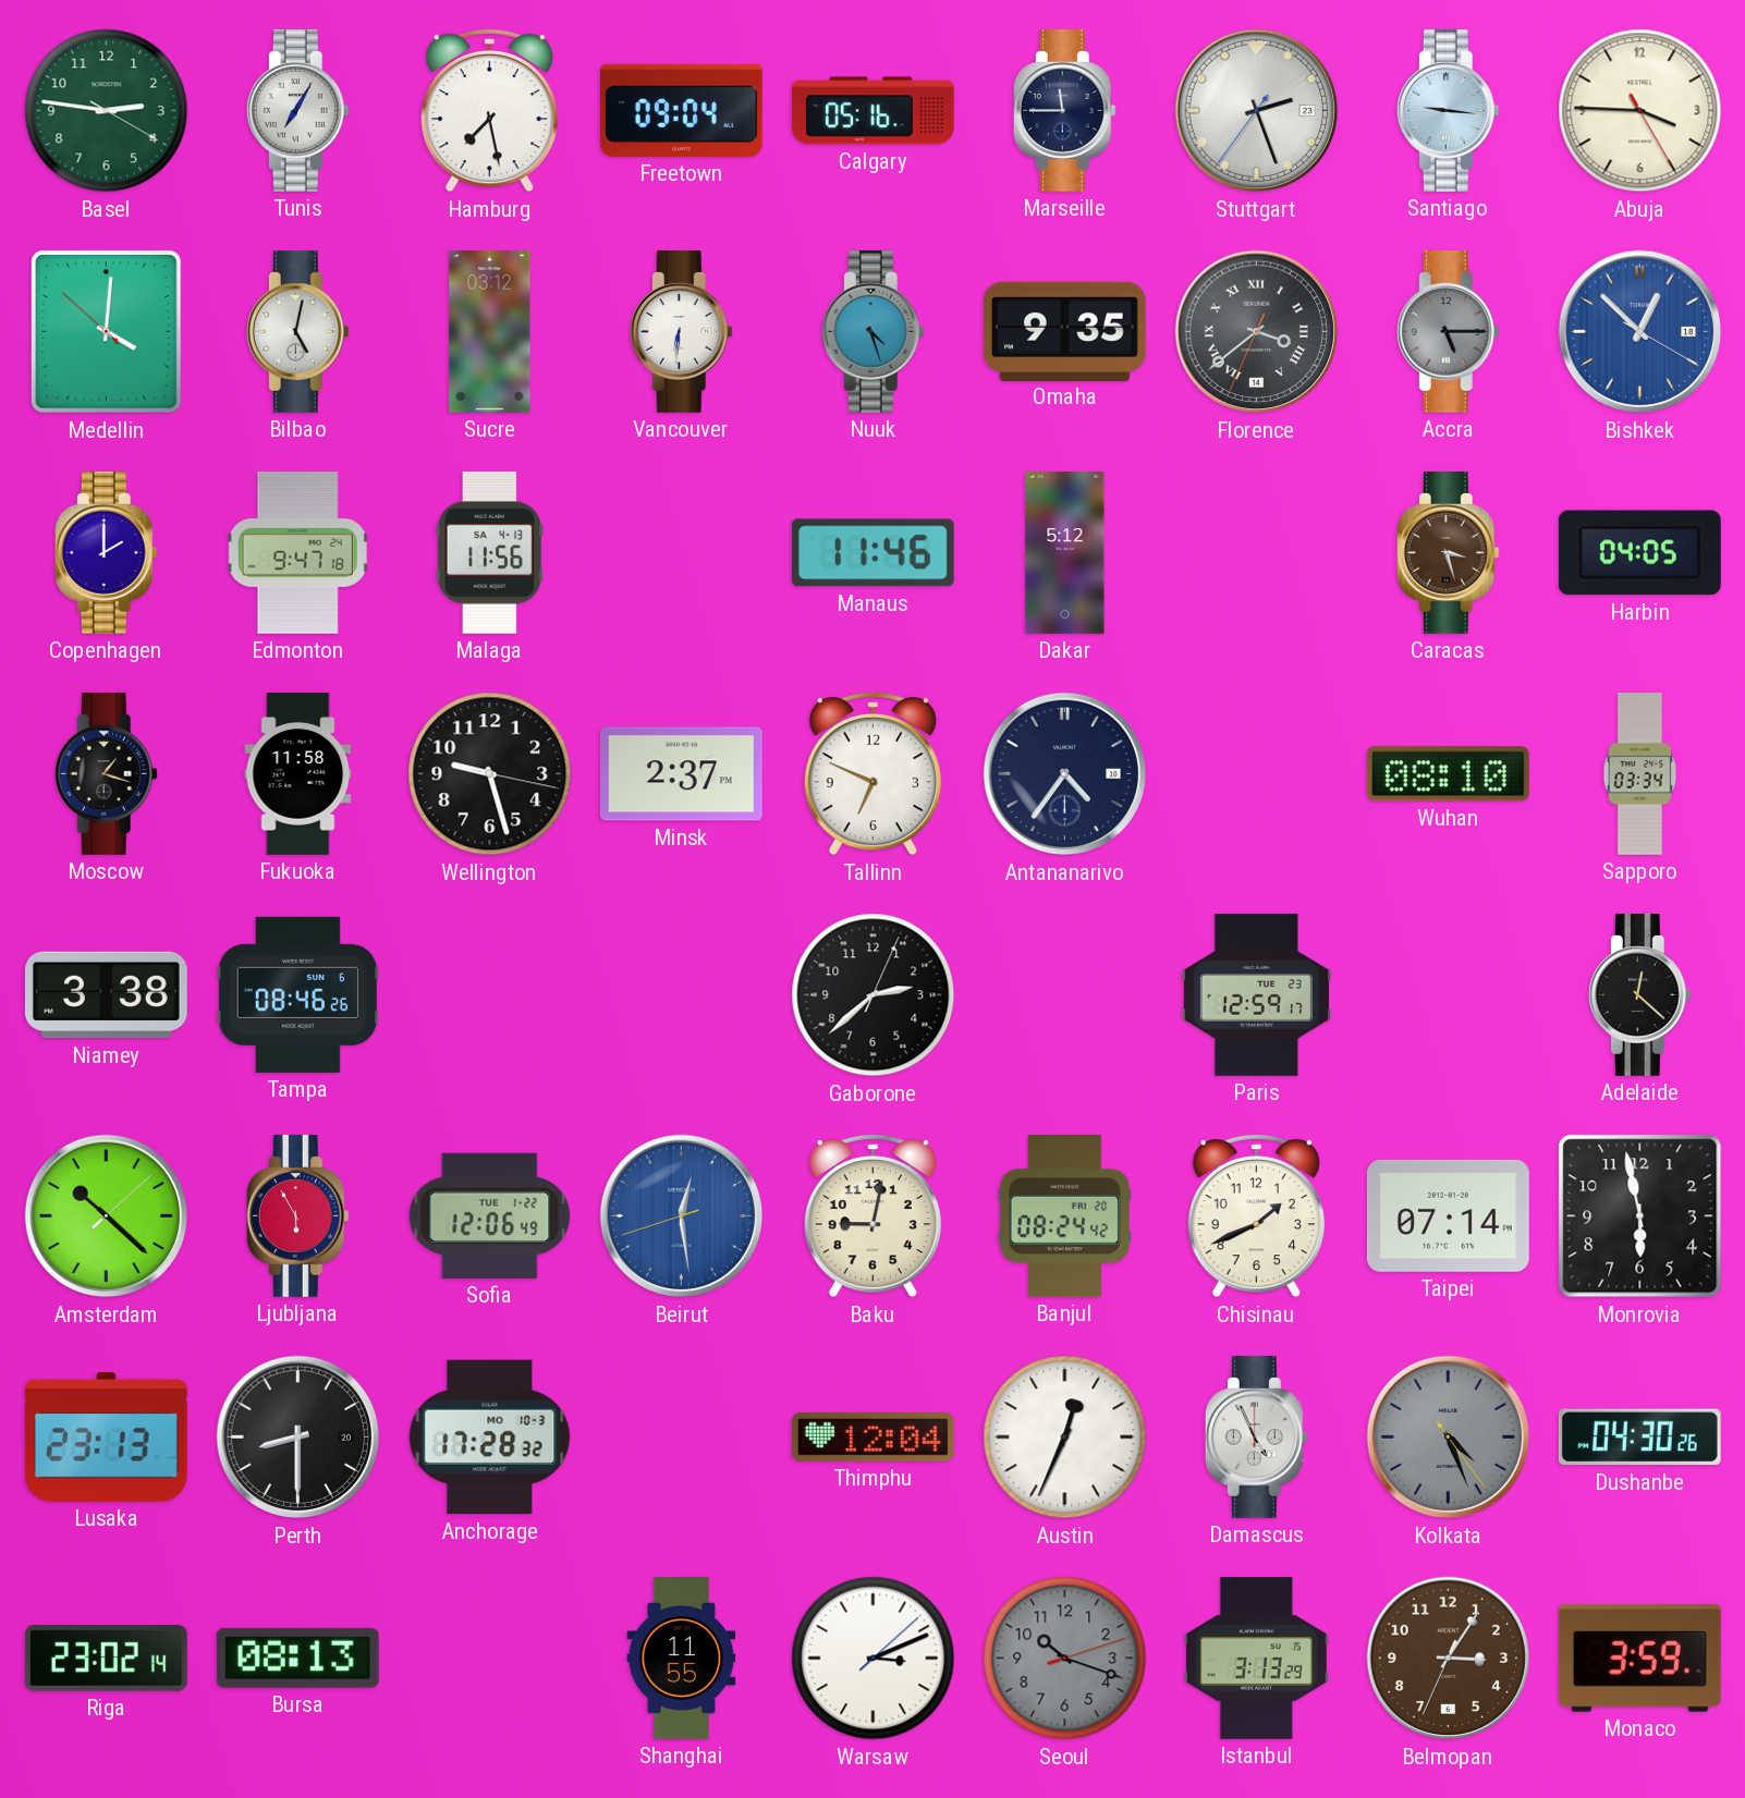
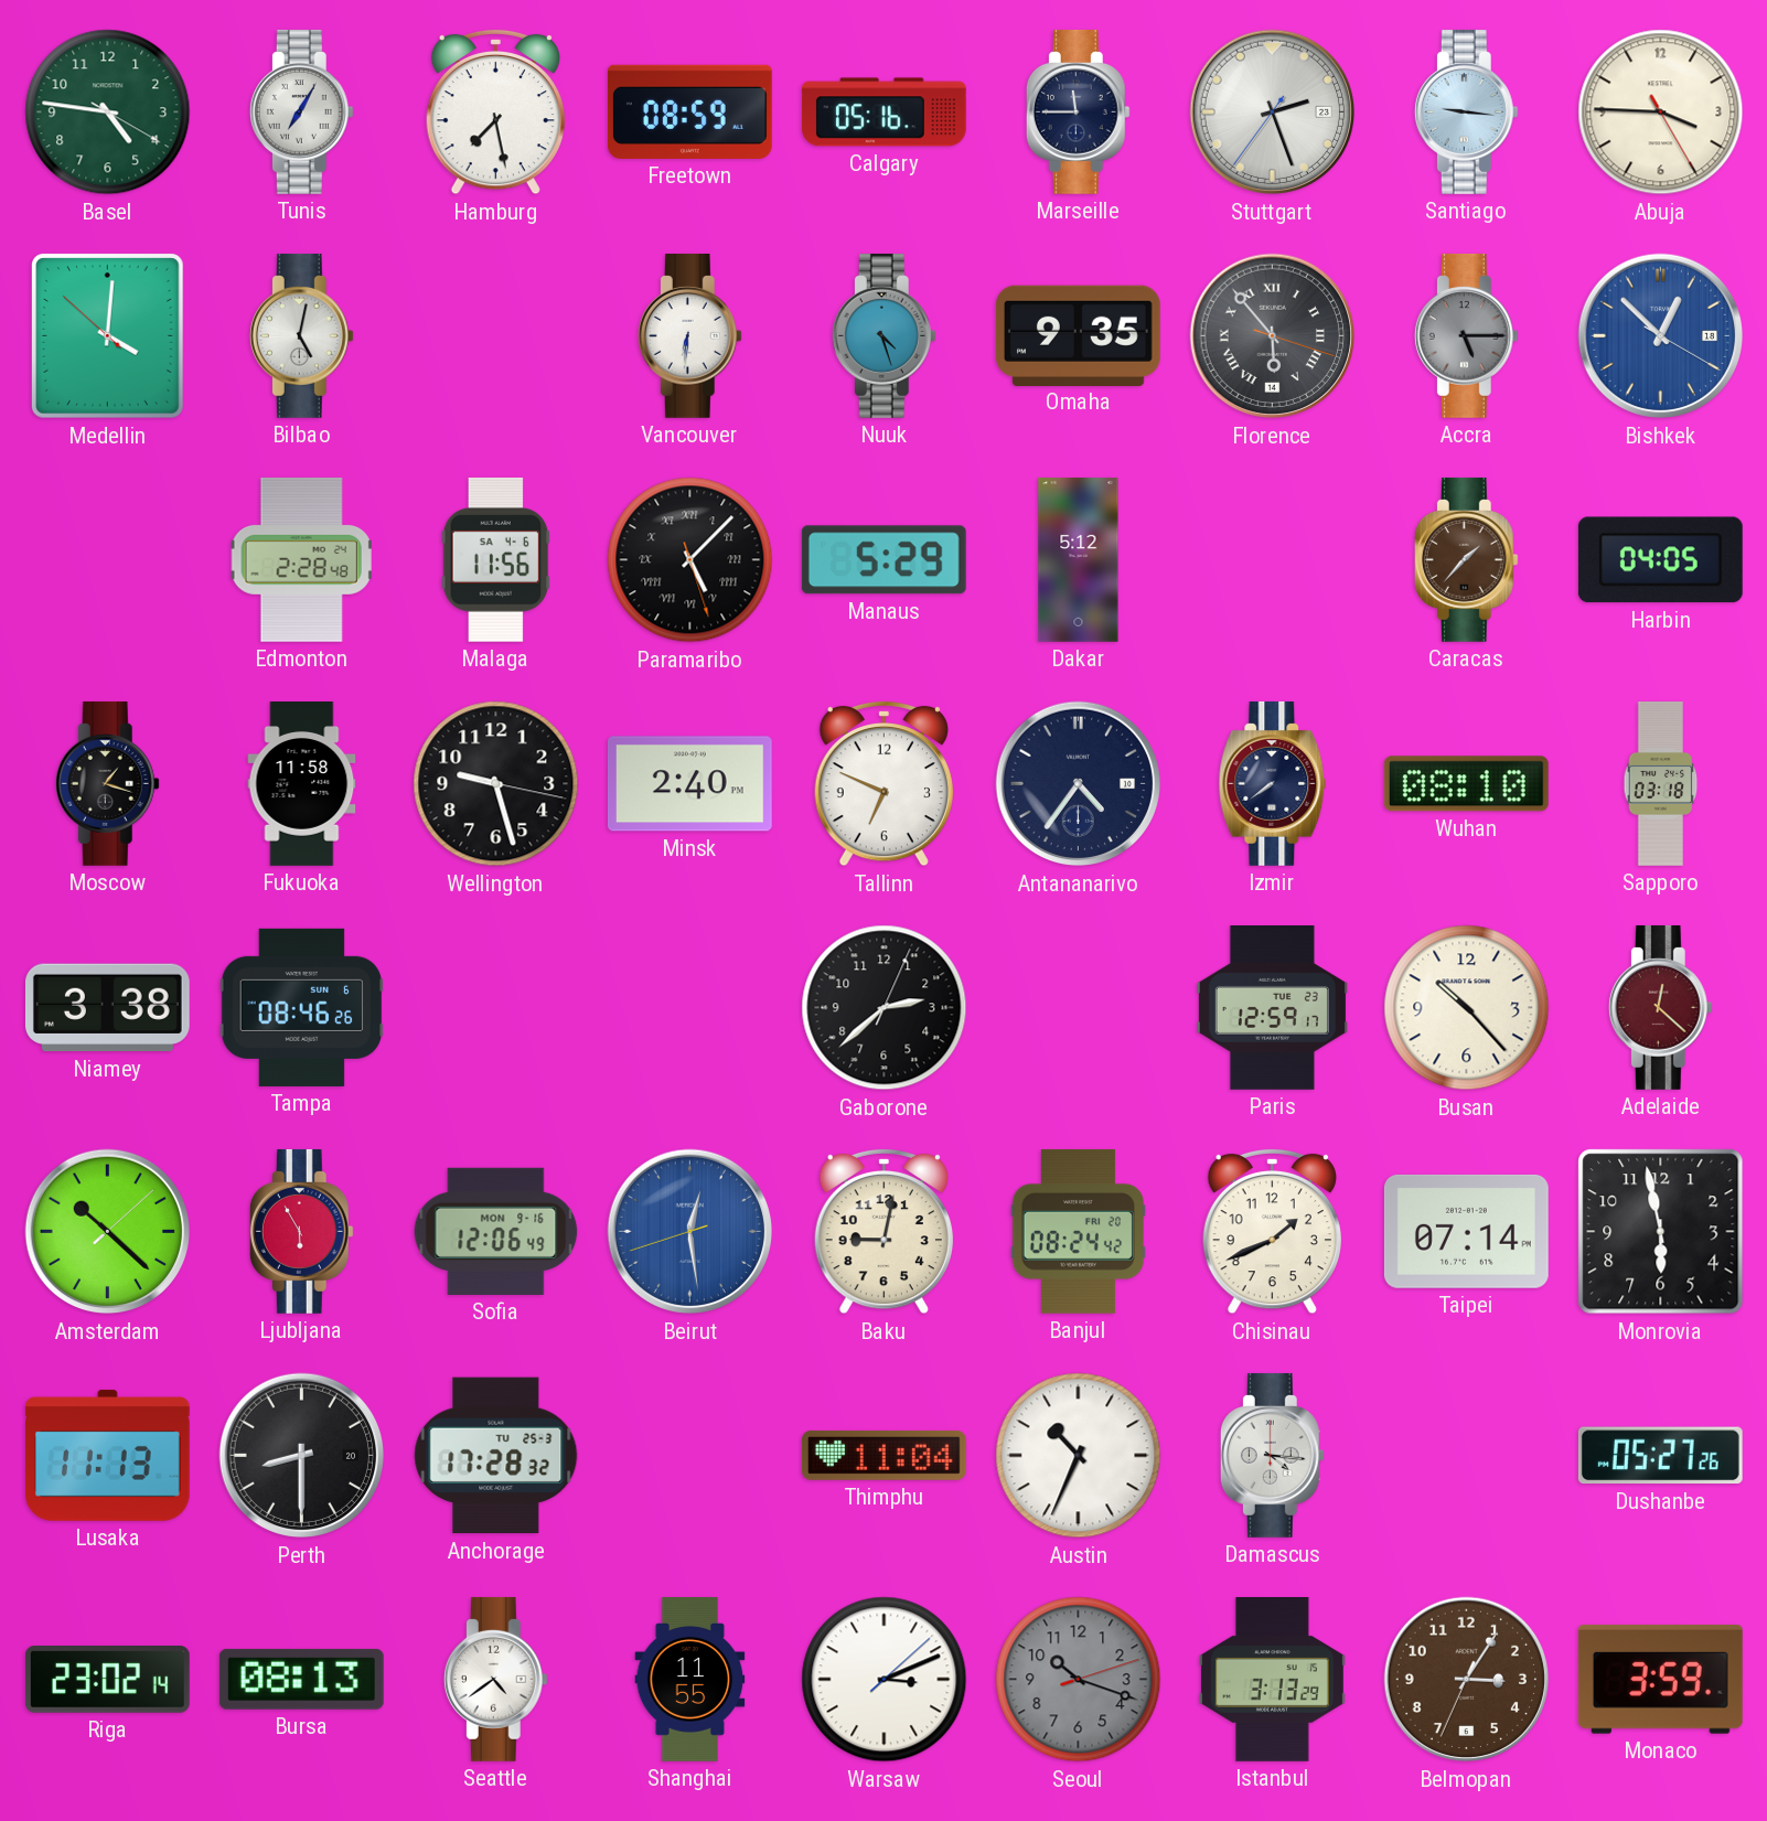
Basel: 2:46 -> 4:46
Freetown: 09:04 -> 08:59
Sucre: 03:12 -> none
Florence: 3:38 -> 5:53
Copenhagen: 2:00 -> none
Edmonton: 9:47 -> 2:28
Malaga date: SA 4-13 -> SA 4-6
Paramaribo: none -> 5:07
Manaus: 11:46 -> 5:29
Caracas: 3:27 -> 1:37
Minsk: 2:37 -> 2:40
Izmir: none -> 7:39
Sapporo: 03:34 -> 03:18
Busan: none -> 10:23
Adelaide dial: black -> burgundy
Sofia date: TUE 1-22 -> MON 9-16
Lusaka: 23:13 -> 11:13
Anchorage date: MO 10-3 -> TU 25-3
Thimphu: 12:04 -> 11:04
Austin: 12:34 -> 10:34
Damascus: 4:56 -> 4:16
Kolkata: 4:26 -> none
Dushanbe: 04:30 -> 05:27
Seattle: none -> 4:39
